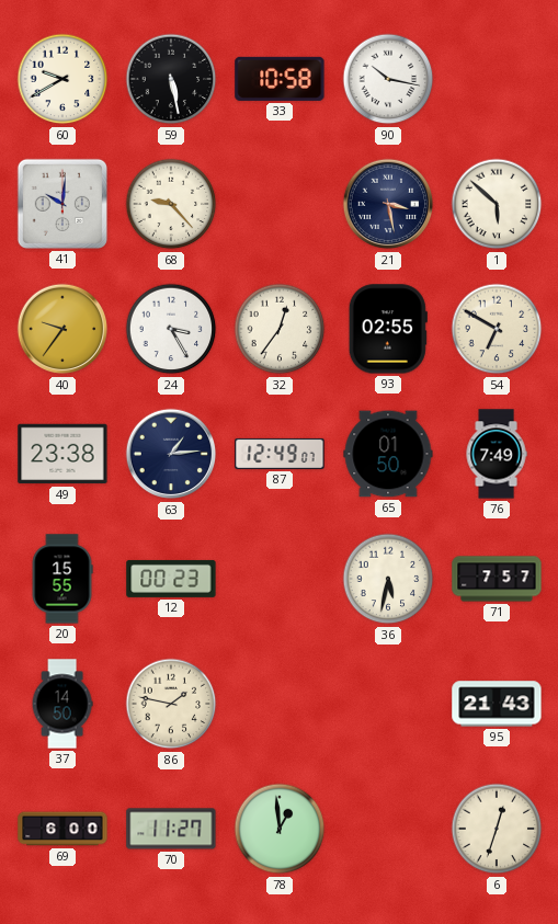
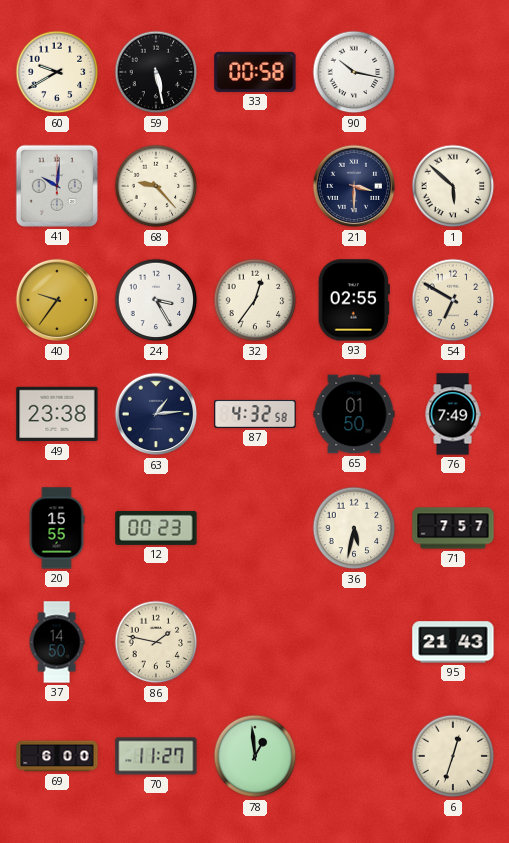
33: 10:58 -> 00:58
21: 3:28 -> 3:30
87: 12:49 -> 4:32
